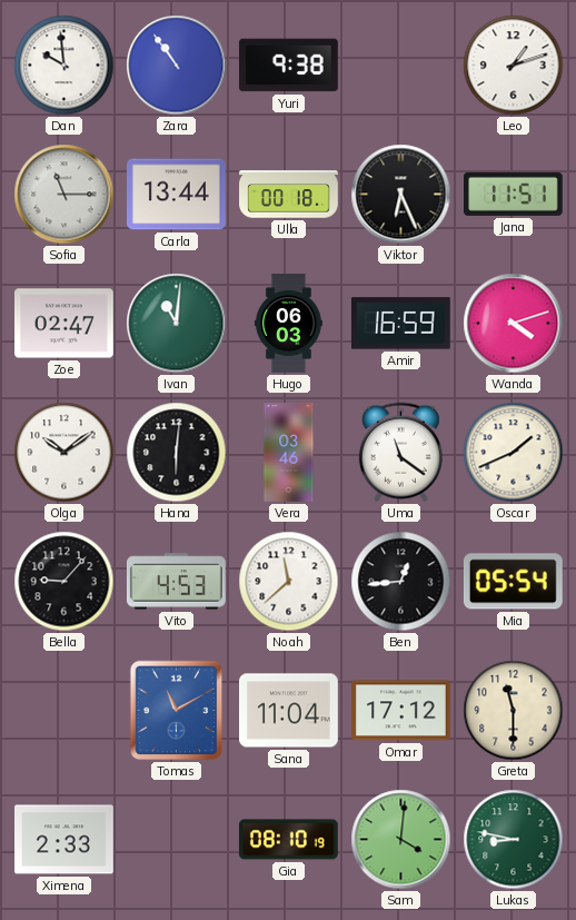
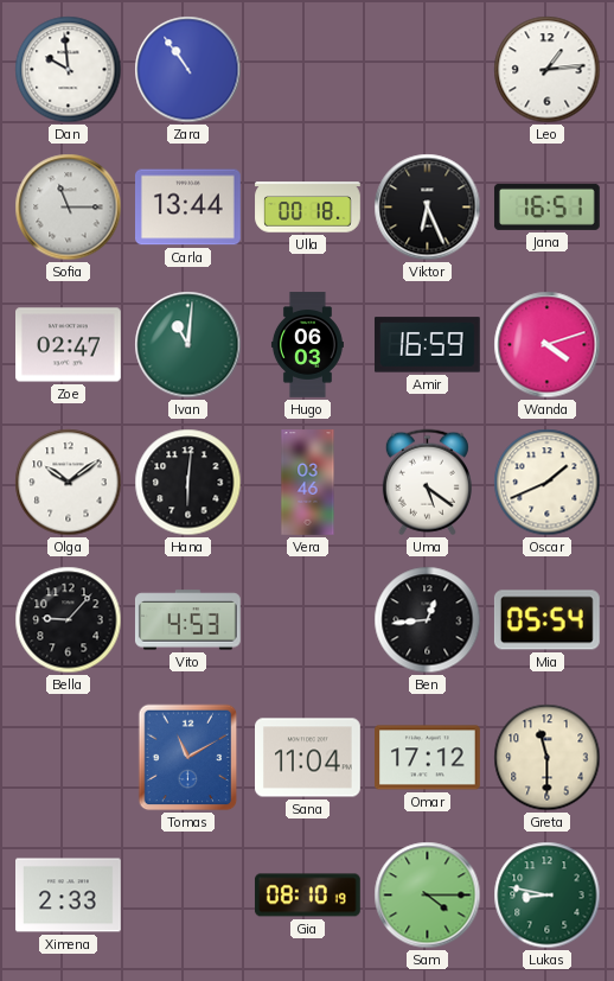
Yuri: 9:38 -> none
Leo: 1:12 -> 1:14
Jana: 11:51 -> 16:51
Uma: 11:21 -> 5:21
Noah: 11:38 -> none
Sam: 4:01 -> 4:15
